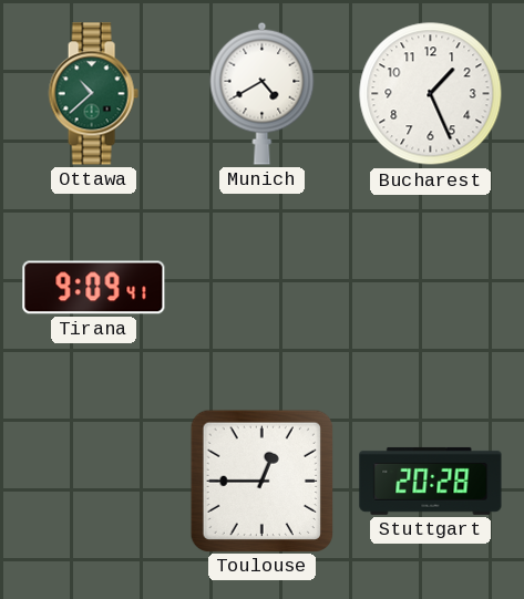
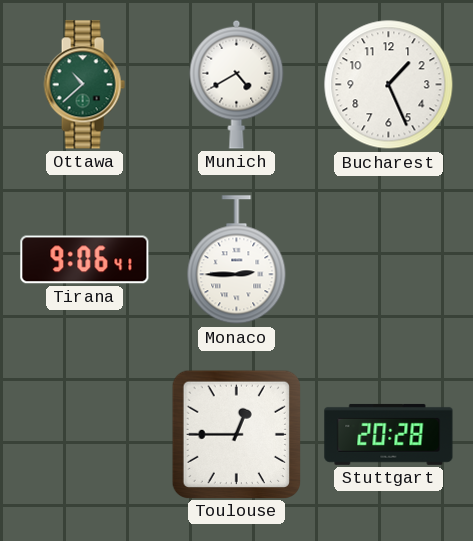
Tirana: 9:09 -> 9:06
Monaco: none -> 2:45
